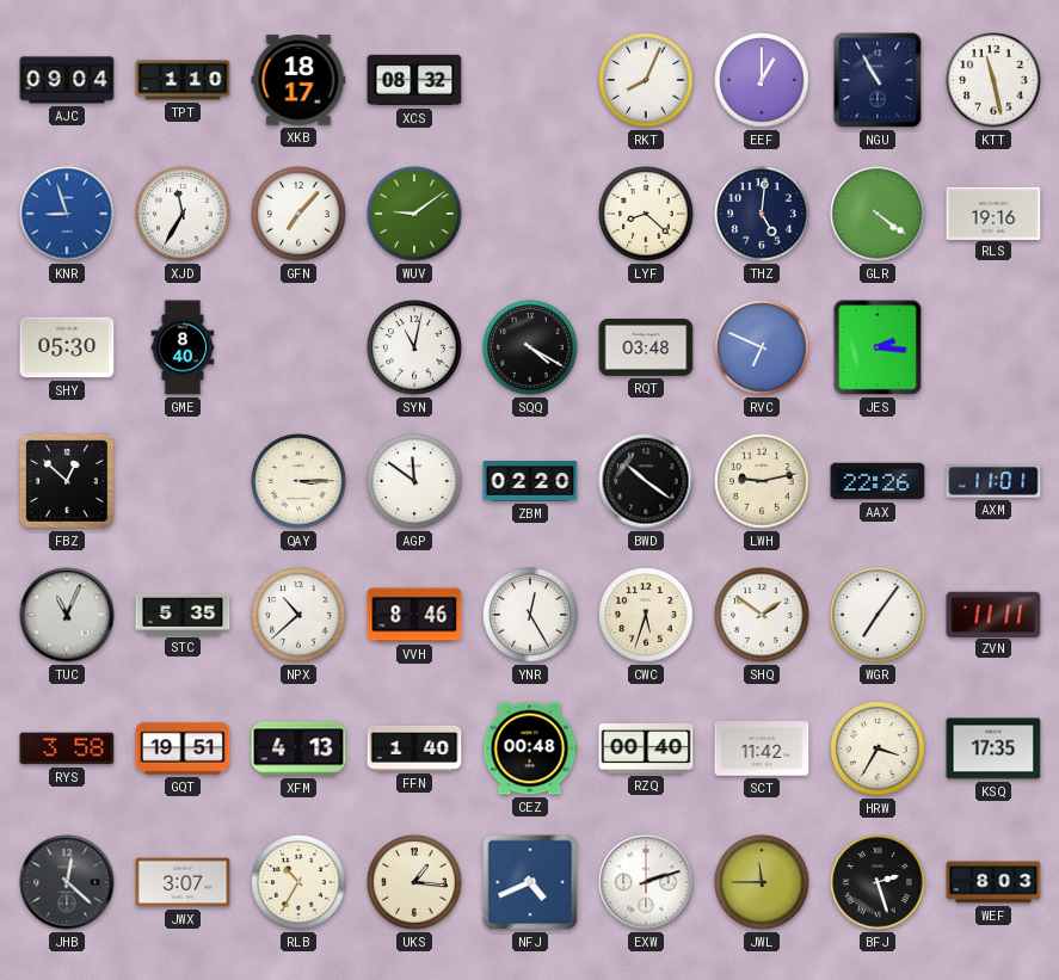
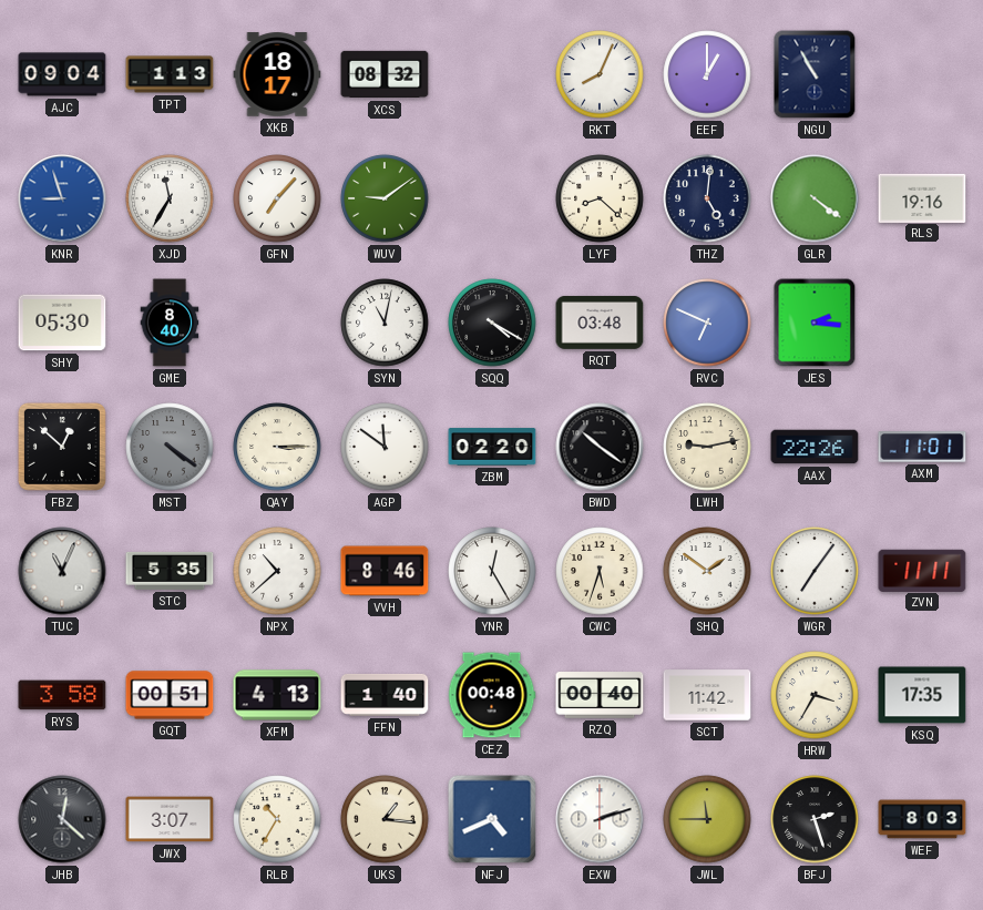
TPT: 1:10 -> 1:13
KTT: 11:28 -> none
MST: none -> 4:21
GQT: 19:51 -> 00:51
